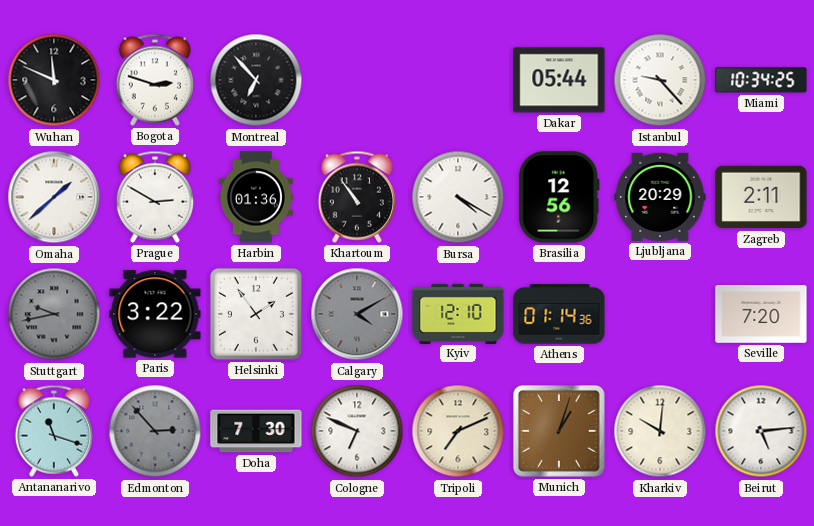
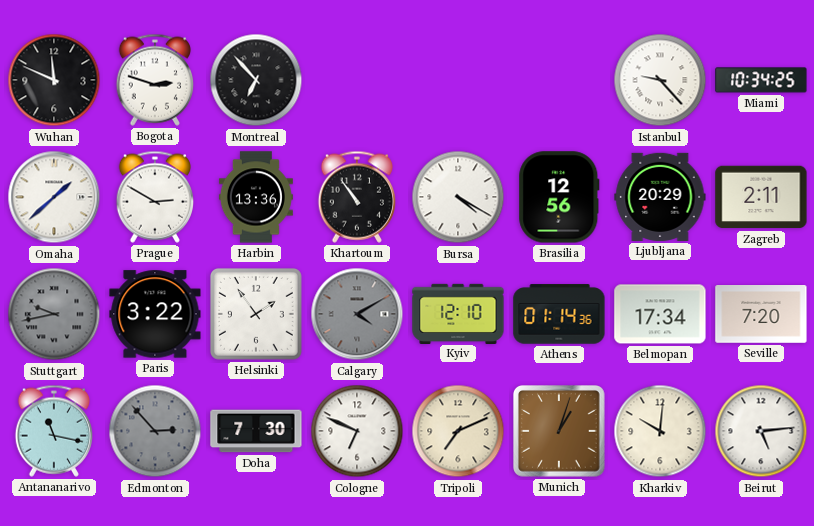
Dakar: 05:44 -> none
Harbin: 01:36 -> 13:36
Belmopan: none -> 17:34
Antananarivo: 11:18 -> 11:17
